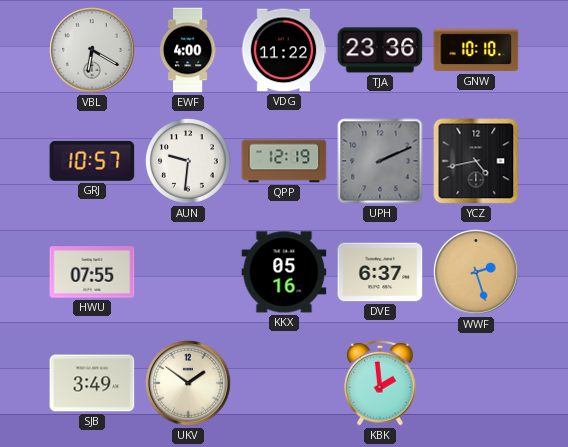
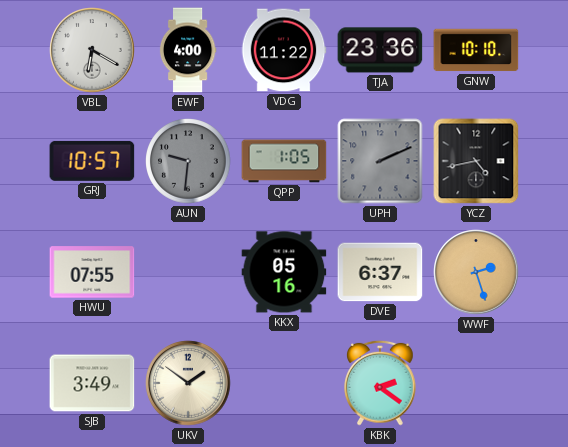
AUN dial: white -> grey
QPP: 12:19 -> 1:05
KBK: 1:59 -> 2:21
